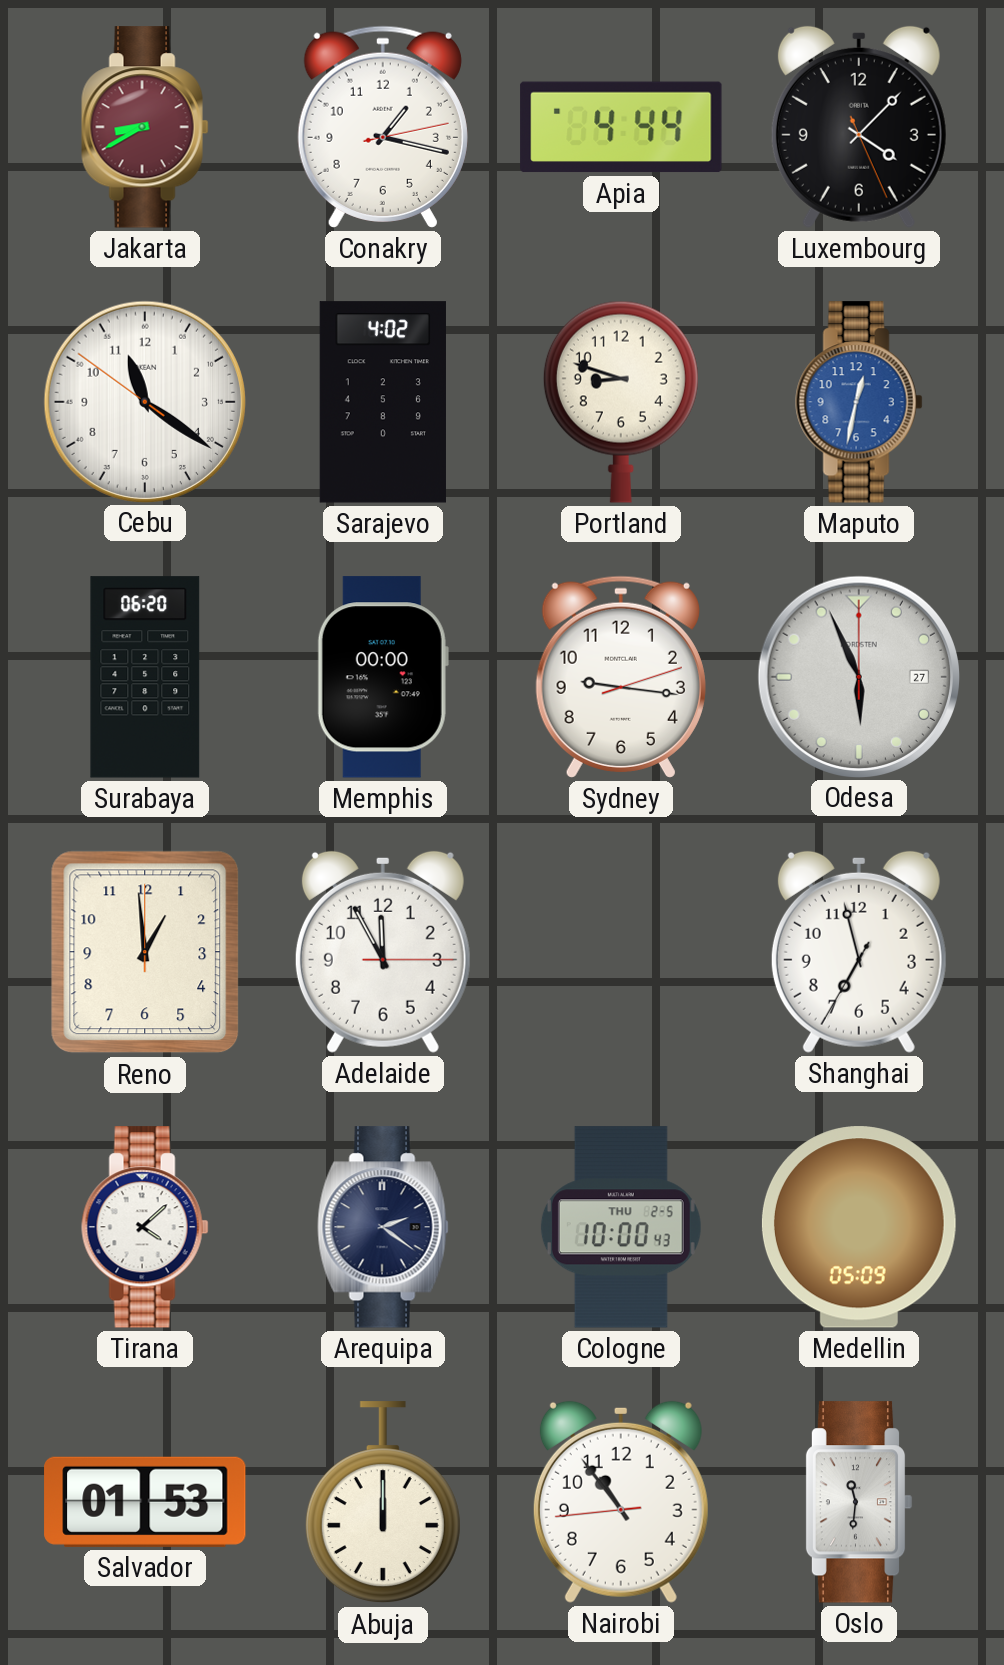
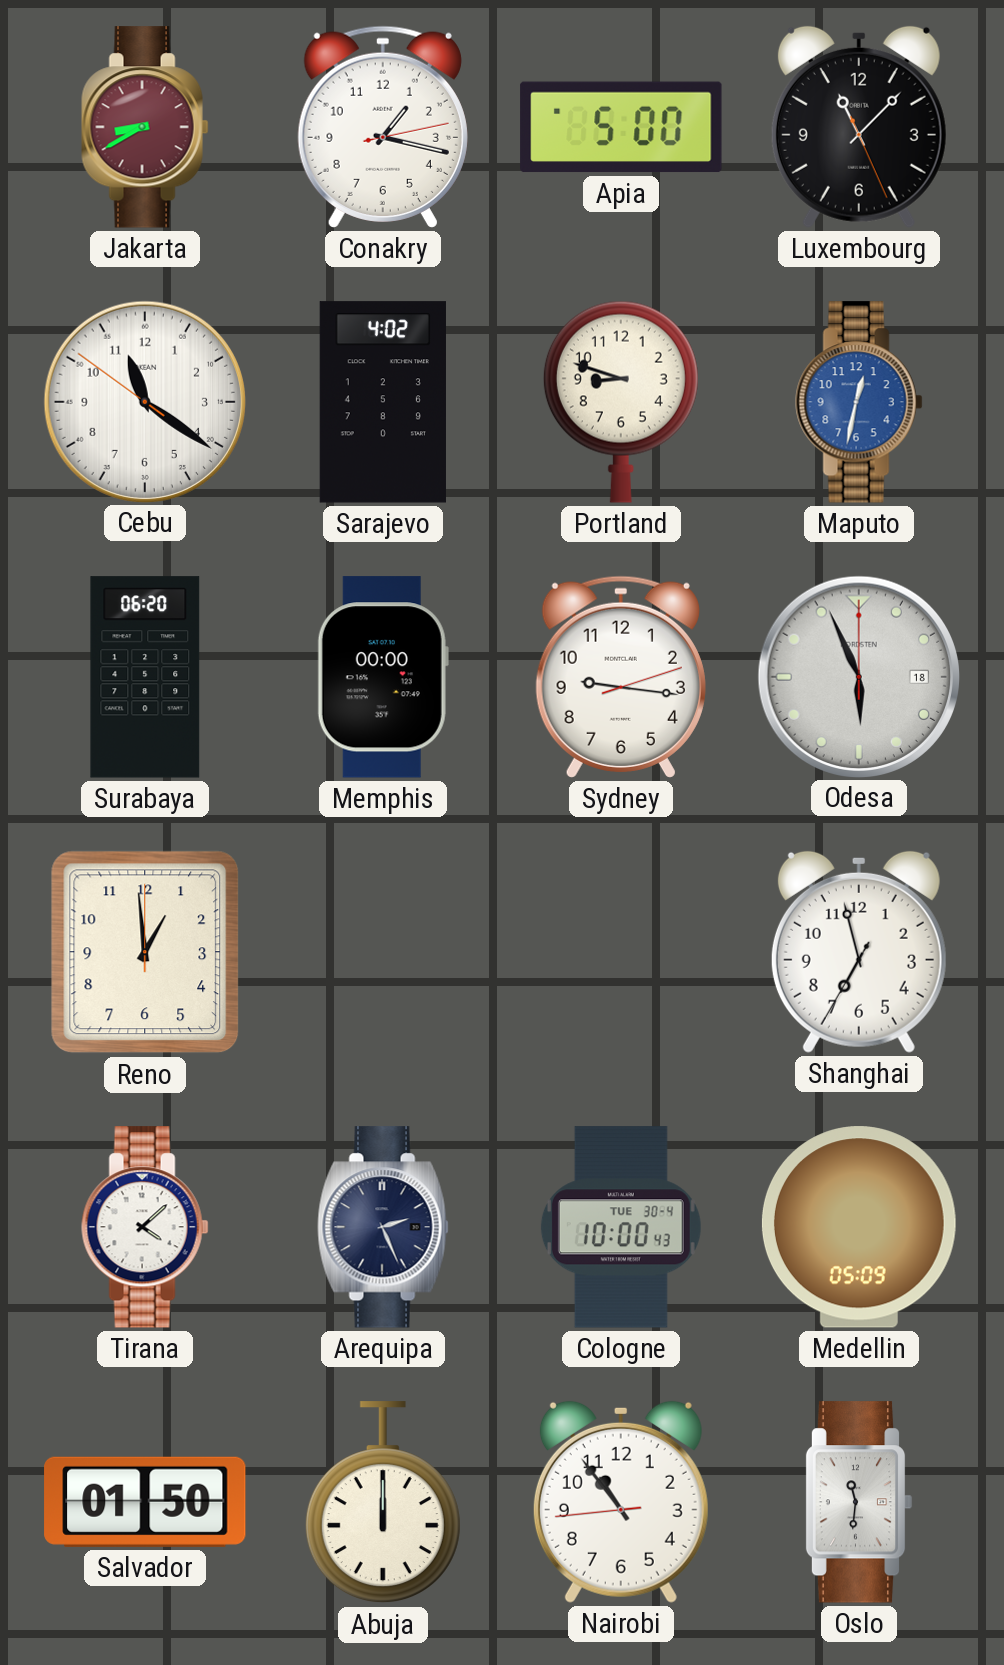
Apia: 4:44 -> 5:00
Luxembourg: 4:07 -> 11:07
Odesa date: 27 -> 18
Adelaide: 11:55 -> none
Arequipa: 2:21 -> 2:26
Cologne date: THU 2-5 -> TUE 30-4
Salvador: 01:53 -> 01:50
